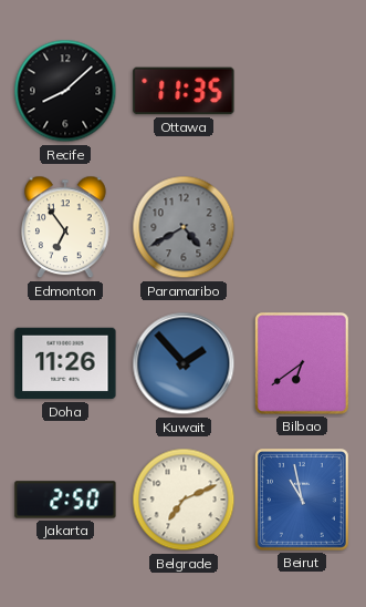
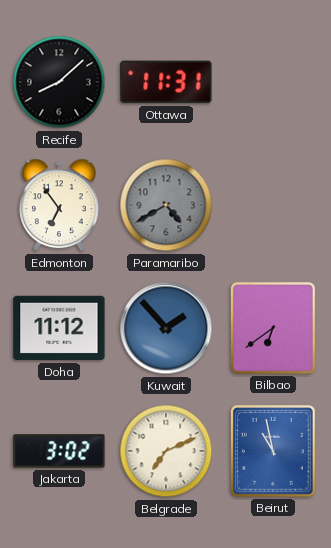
Ottawa: 11:35 -> 11:31
Doha: 11:26 -> 11:12
Jakarta: 2:50 -> 3:02
